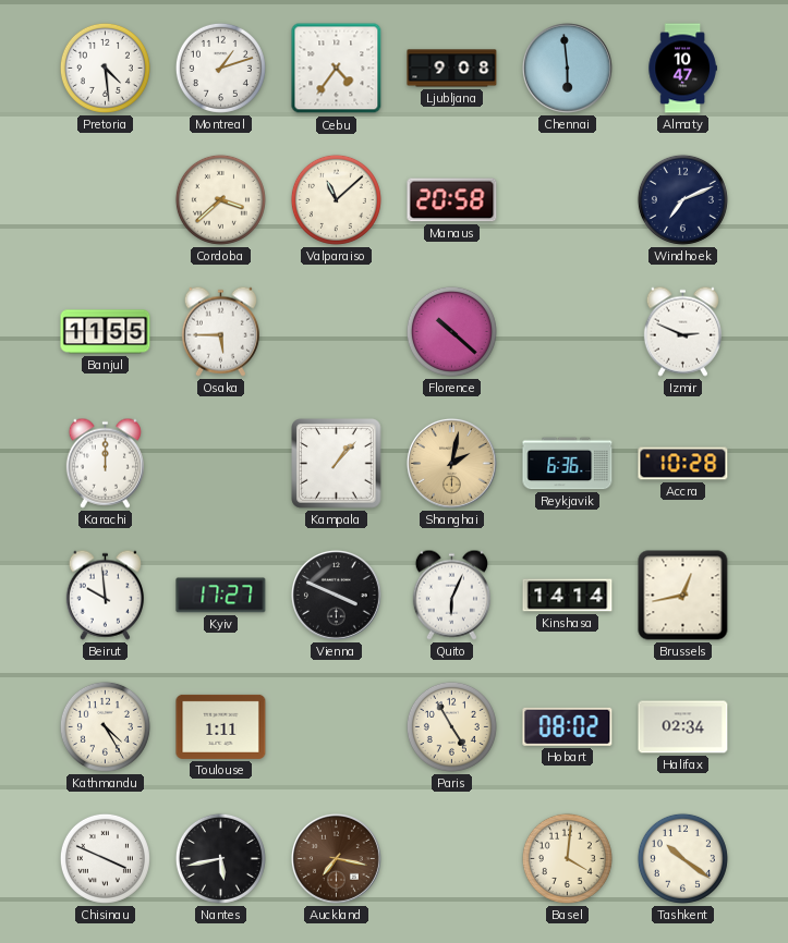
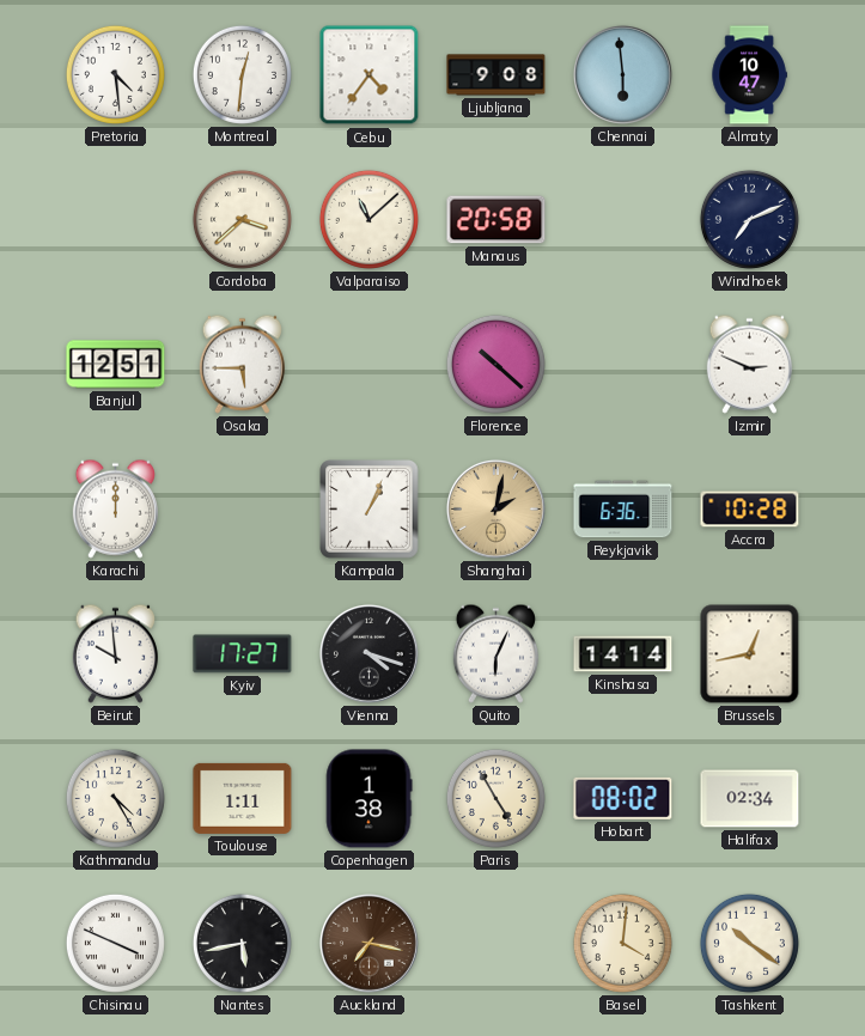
Montreal: 1:12 -> 12:31
Banjul: 11:55 -> 12:51
Kampala: 1:07 -> 1:04
Vienna: 3:49 -> 4:18
Copenhagen: none -> 1:38
